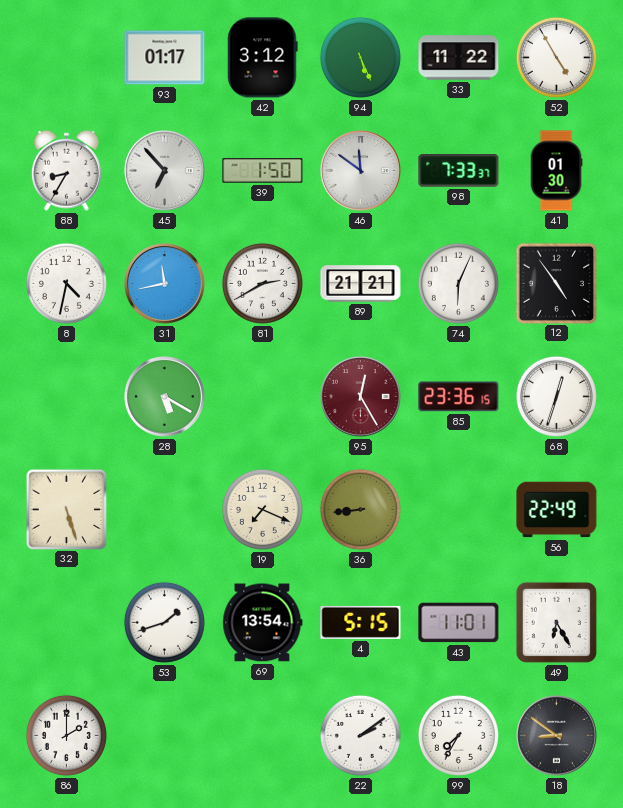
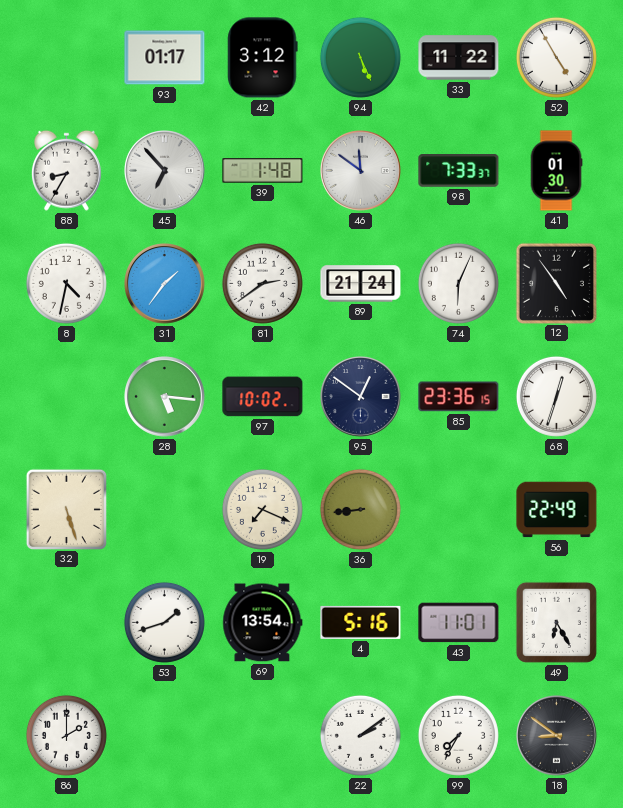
39: 1:50 -> 1:48
31: 11:43 -> 1:36
81: 2:40 -> 2:39
89: 21:21 -> 21:24
28: 5:20 -> 5:16
97: none -> 10:02
95: 12:25 -> 12:51
95 dial: burgundy -> navy
4: 5:15 -> 5:16
